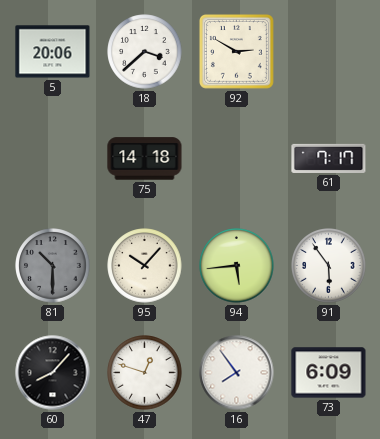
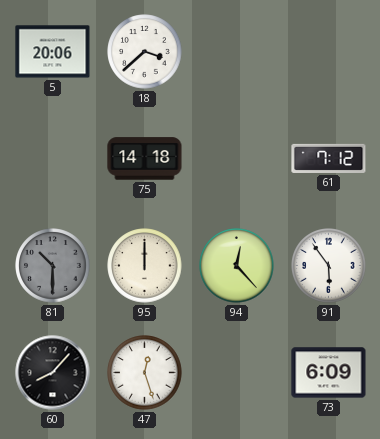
92: 2:50 -> none
61: 7:17 -> 7:12
95: 10:07 -> 12:00
94: 5:44 -> 12:23
47: 12:48 -> 12:27
16: 7:54 -> none
